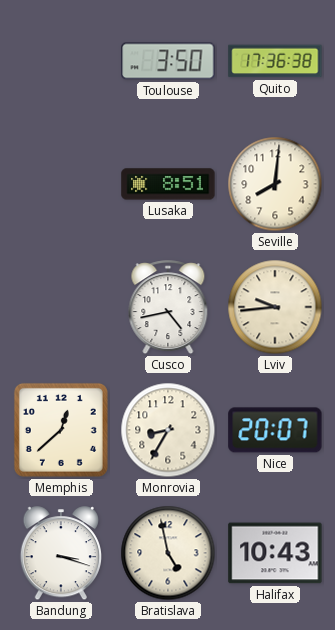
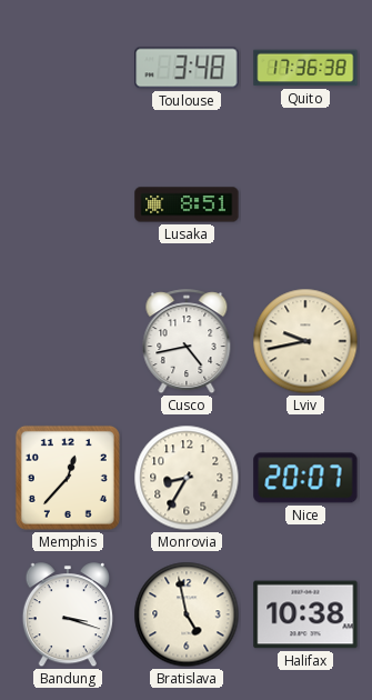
Toulouse: 3:50 -> 3:48
Seville: 8:01 -> none
Lviv: 9:44 -> 9:43
Memphis: 12:38 -> 12:37
Halifax: 10:43 -> 10:38
